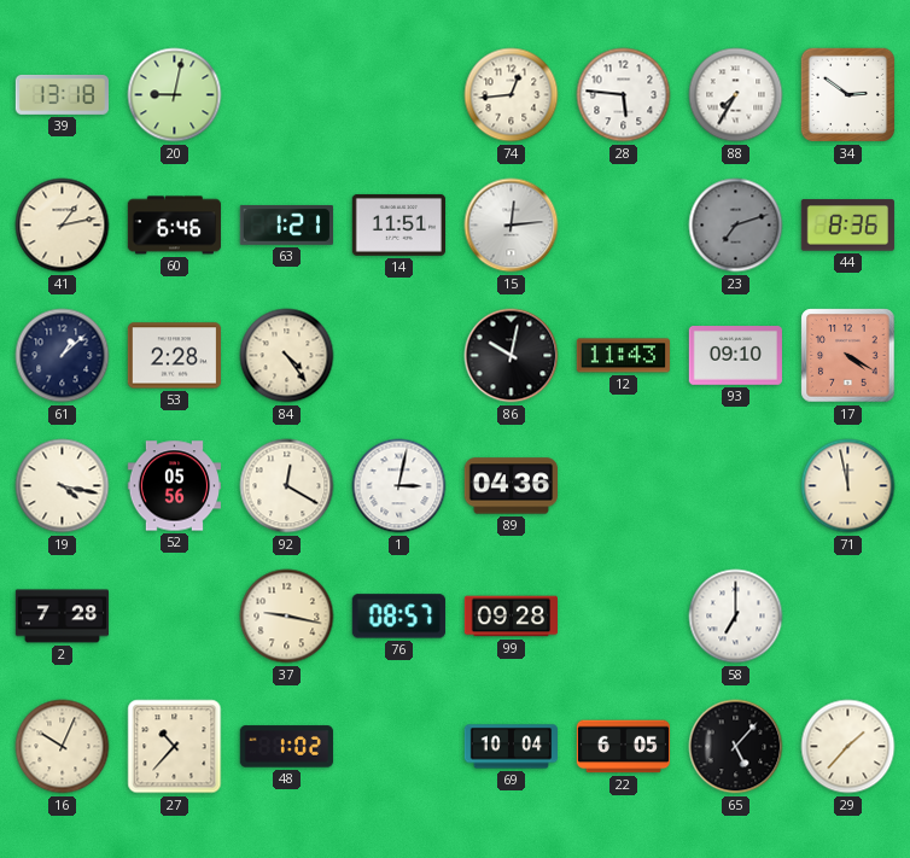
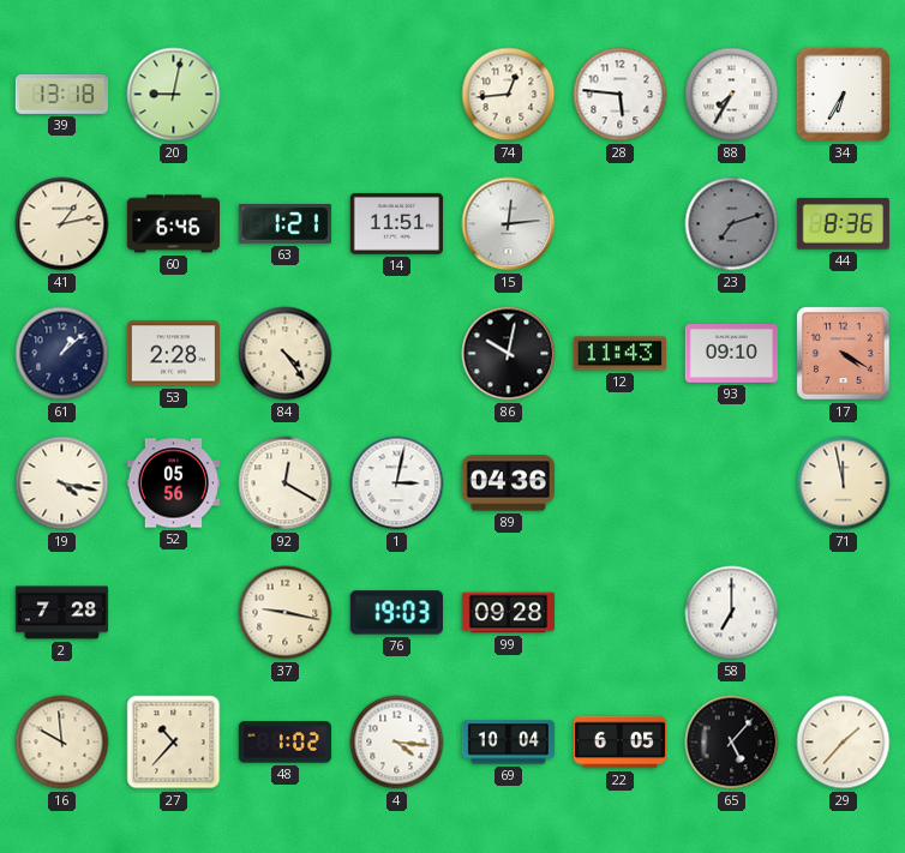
34: 2:51 -> 6:35
76: 08:57 -> 19:03
16: 10:04 -> 9:59
4: none -> 4:16
